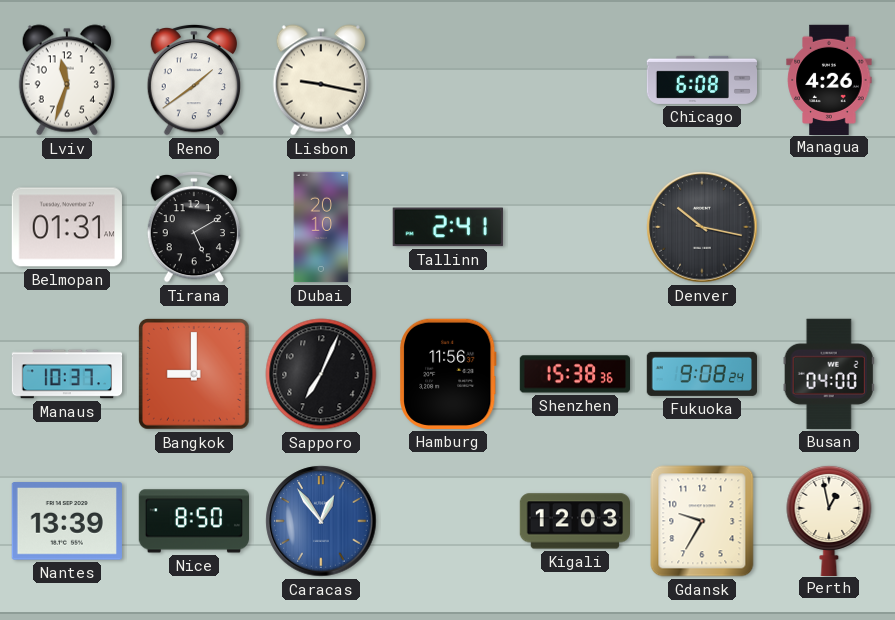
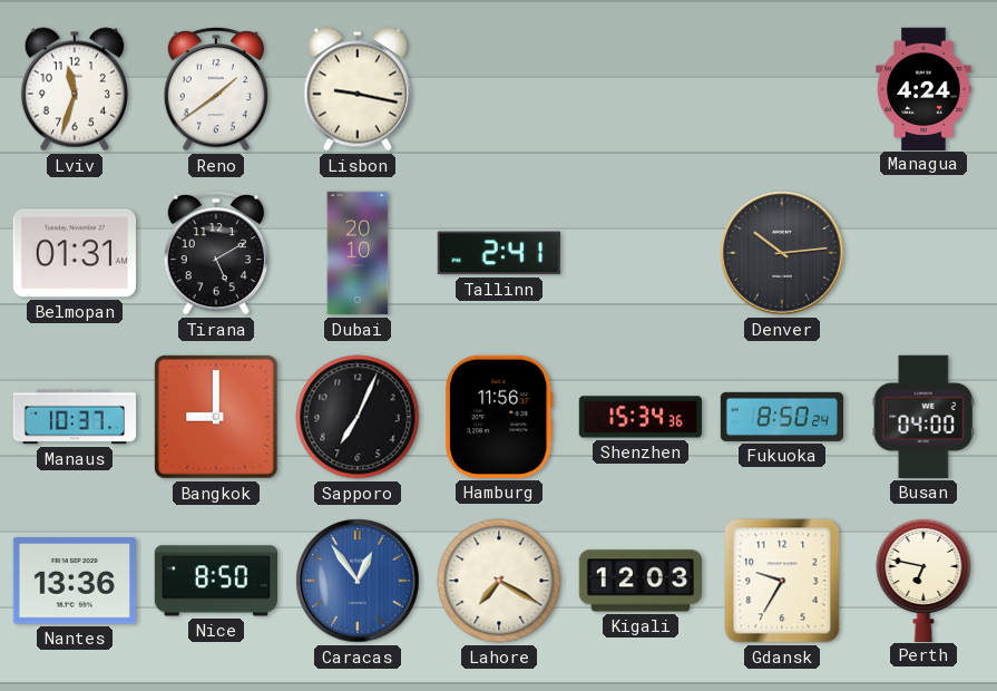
Chicago: 6:08 -> none
Managua: 4:26 -> 4:24
Denver: 10:17 -> 10:14
Shenzhen: 15:38 -> 15:34
Fukuoka: 9:08 -> 8:50
Nantes: 13:39 -> 13:36
Lahore: none -> 7:20
Perth: 12:58 -> 6:47
